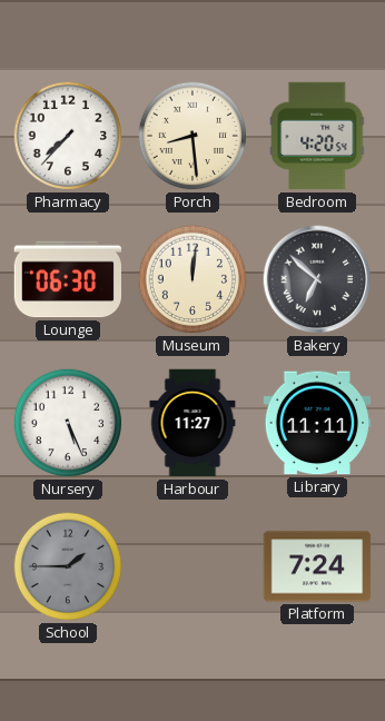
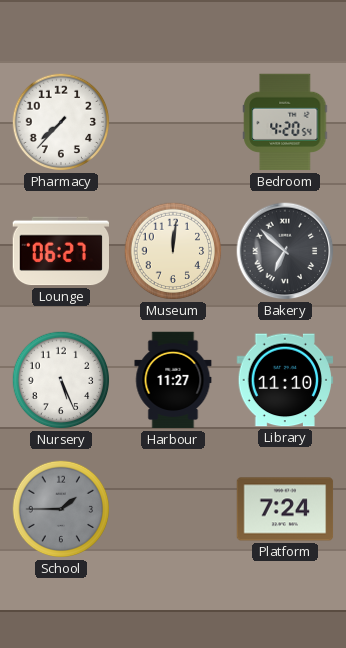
Porch: 8:29 -> none
Lounge: 06:30 -> 06:27
Library: 11:11 -> 11:10
